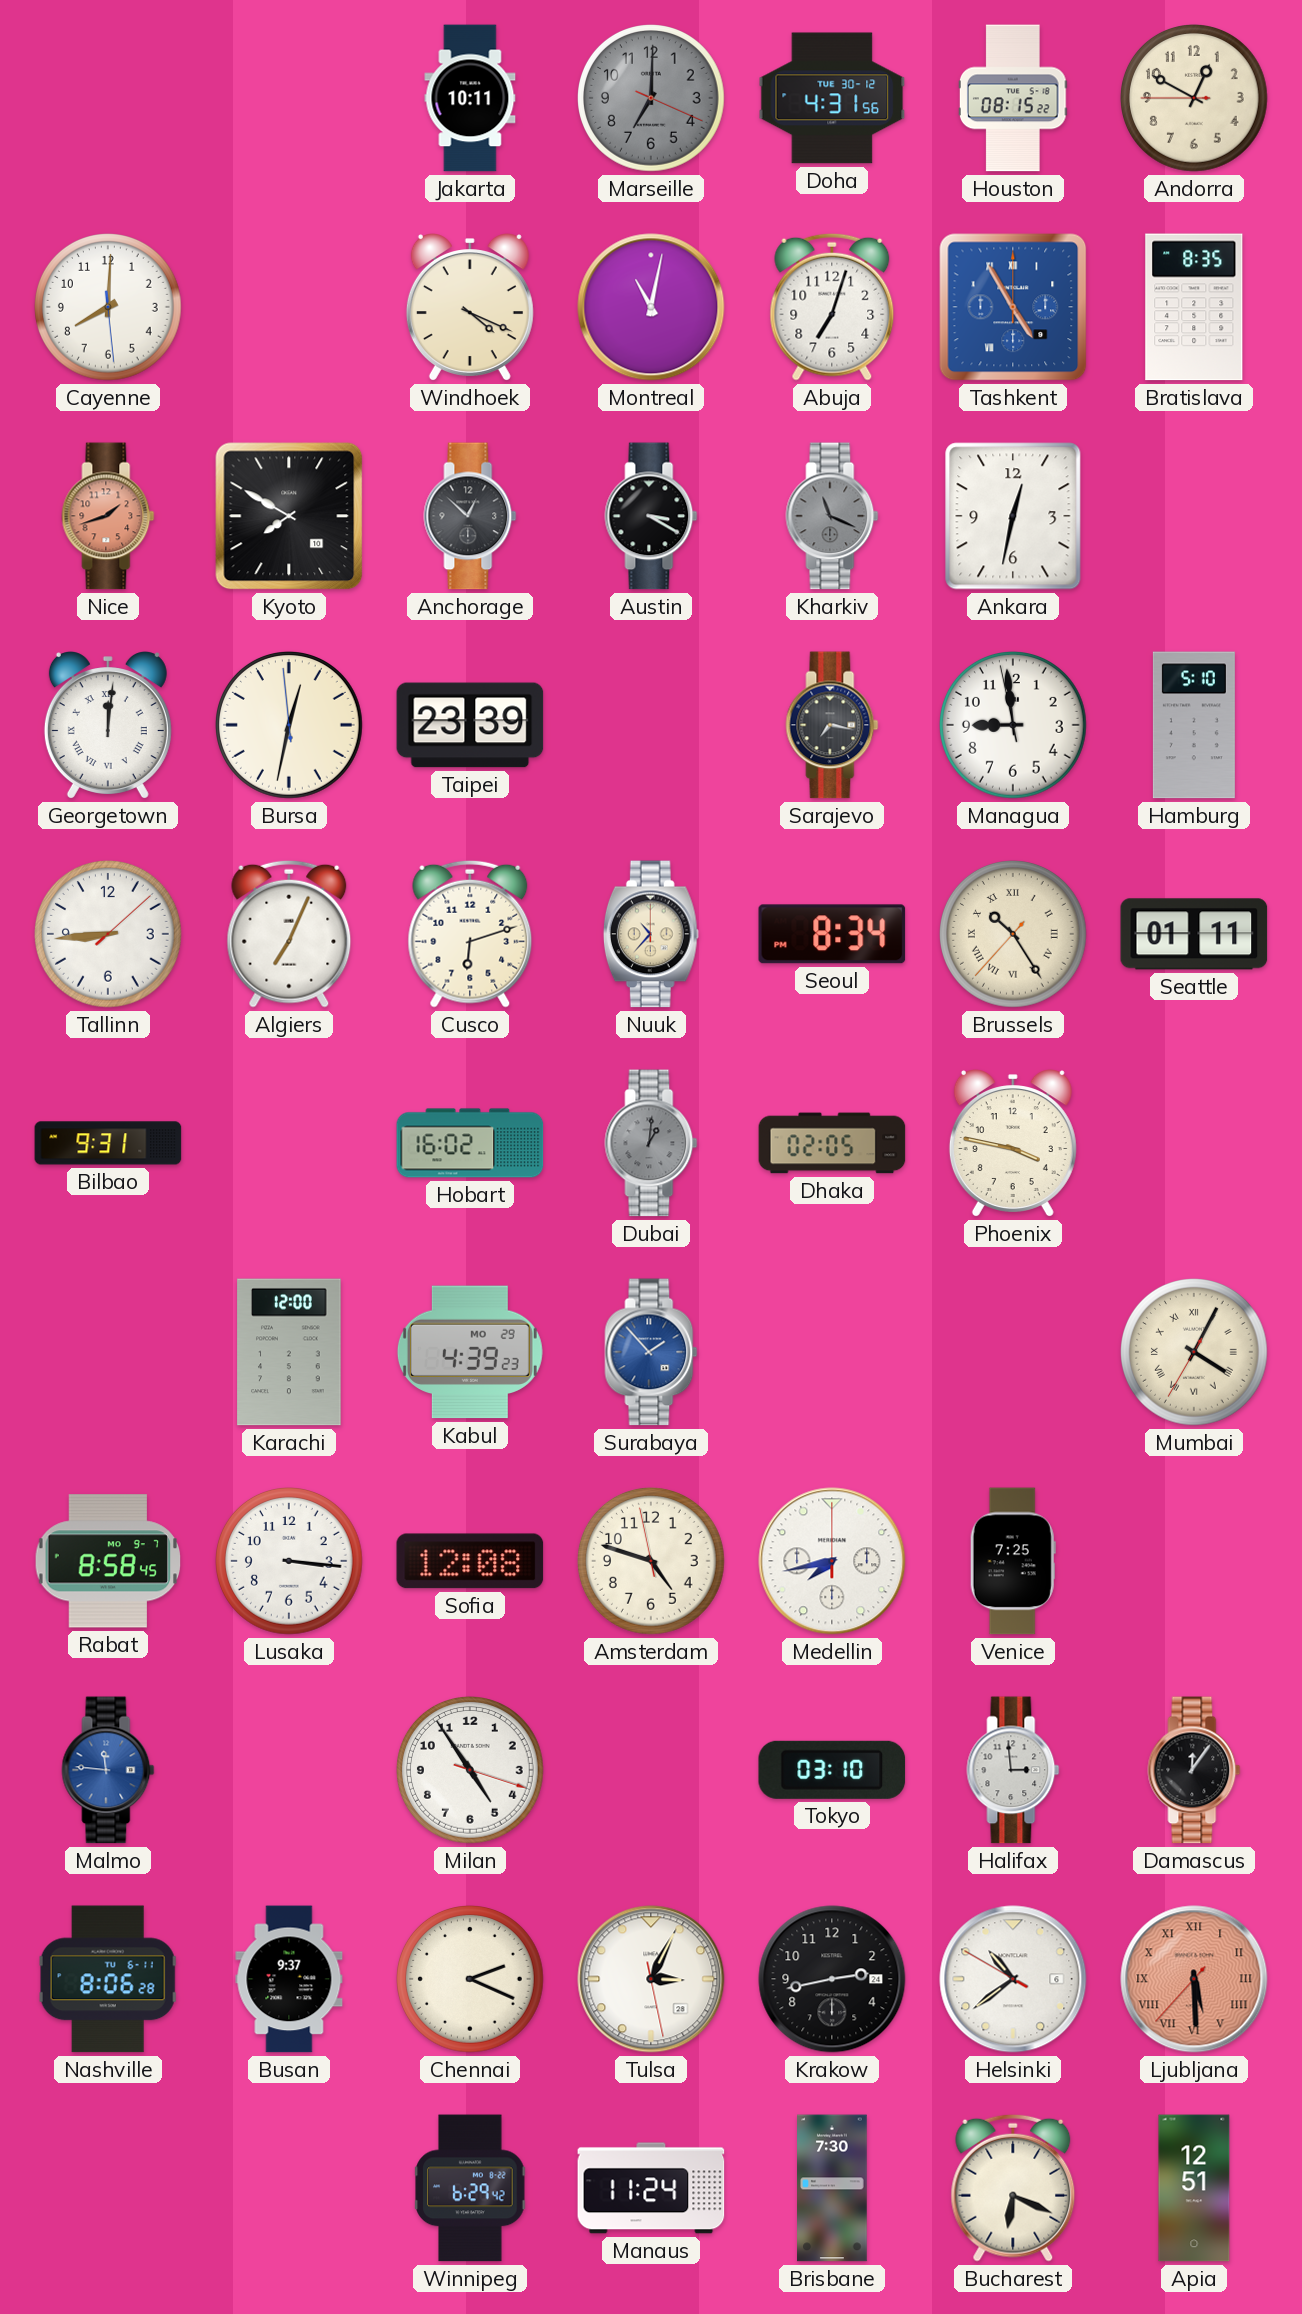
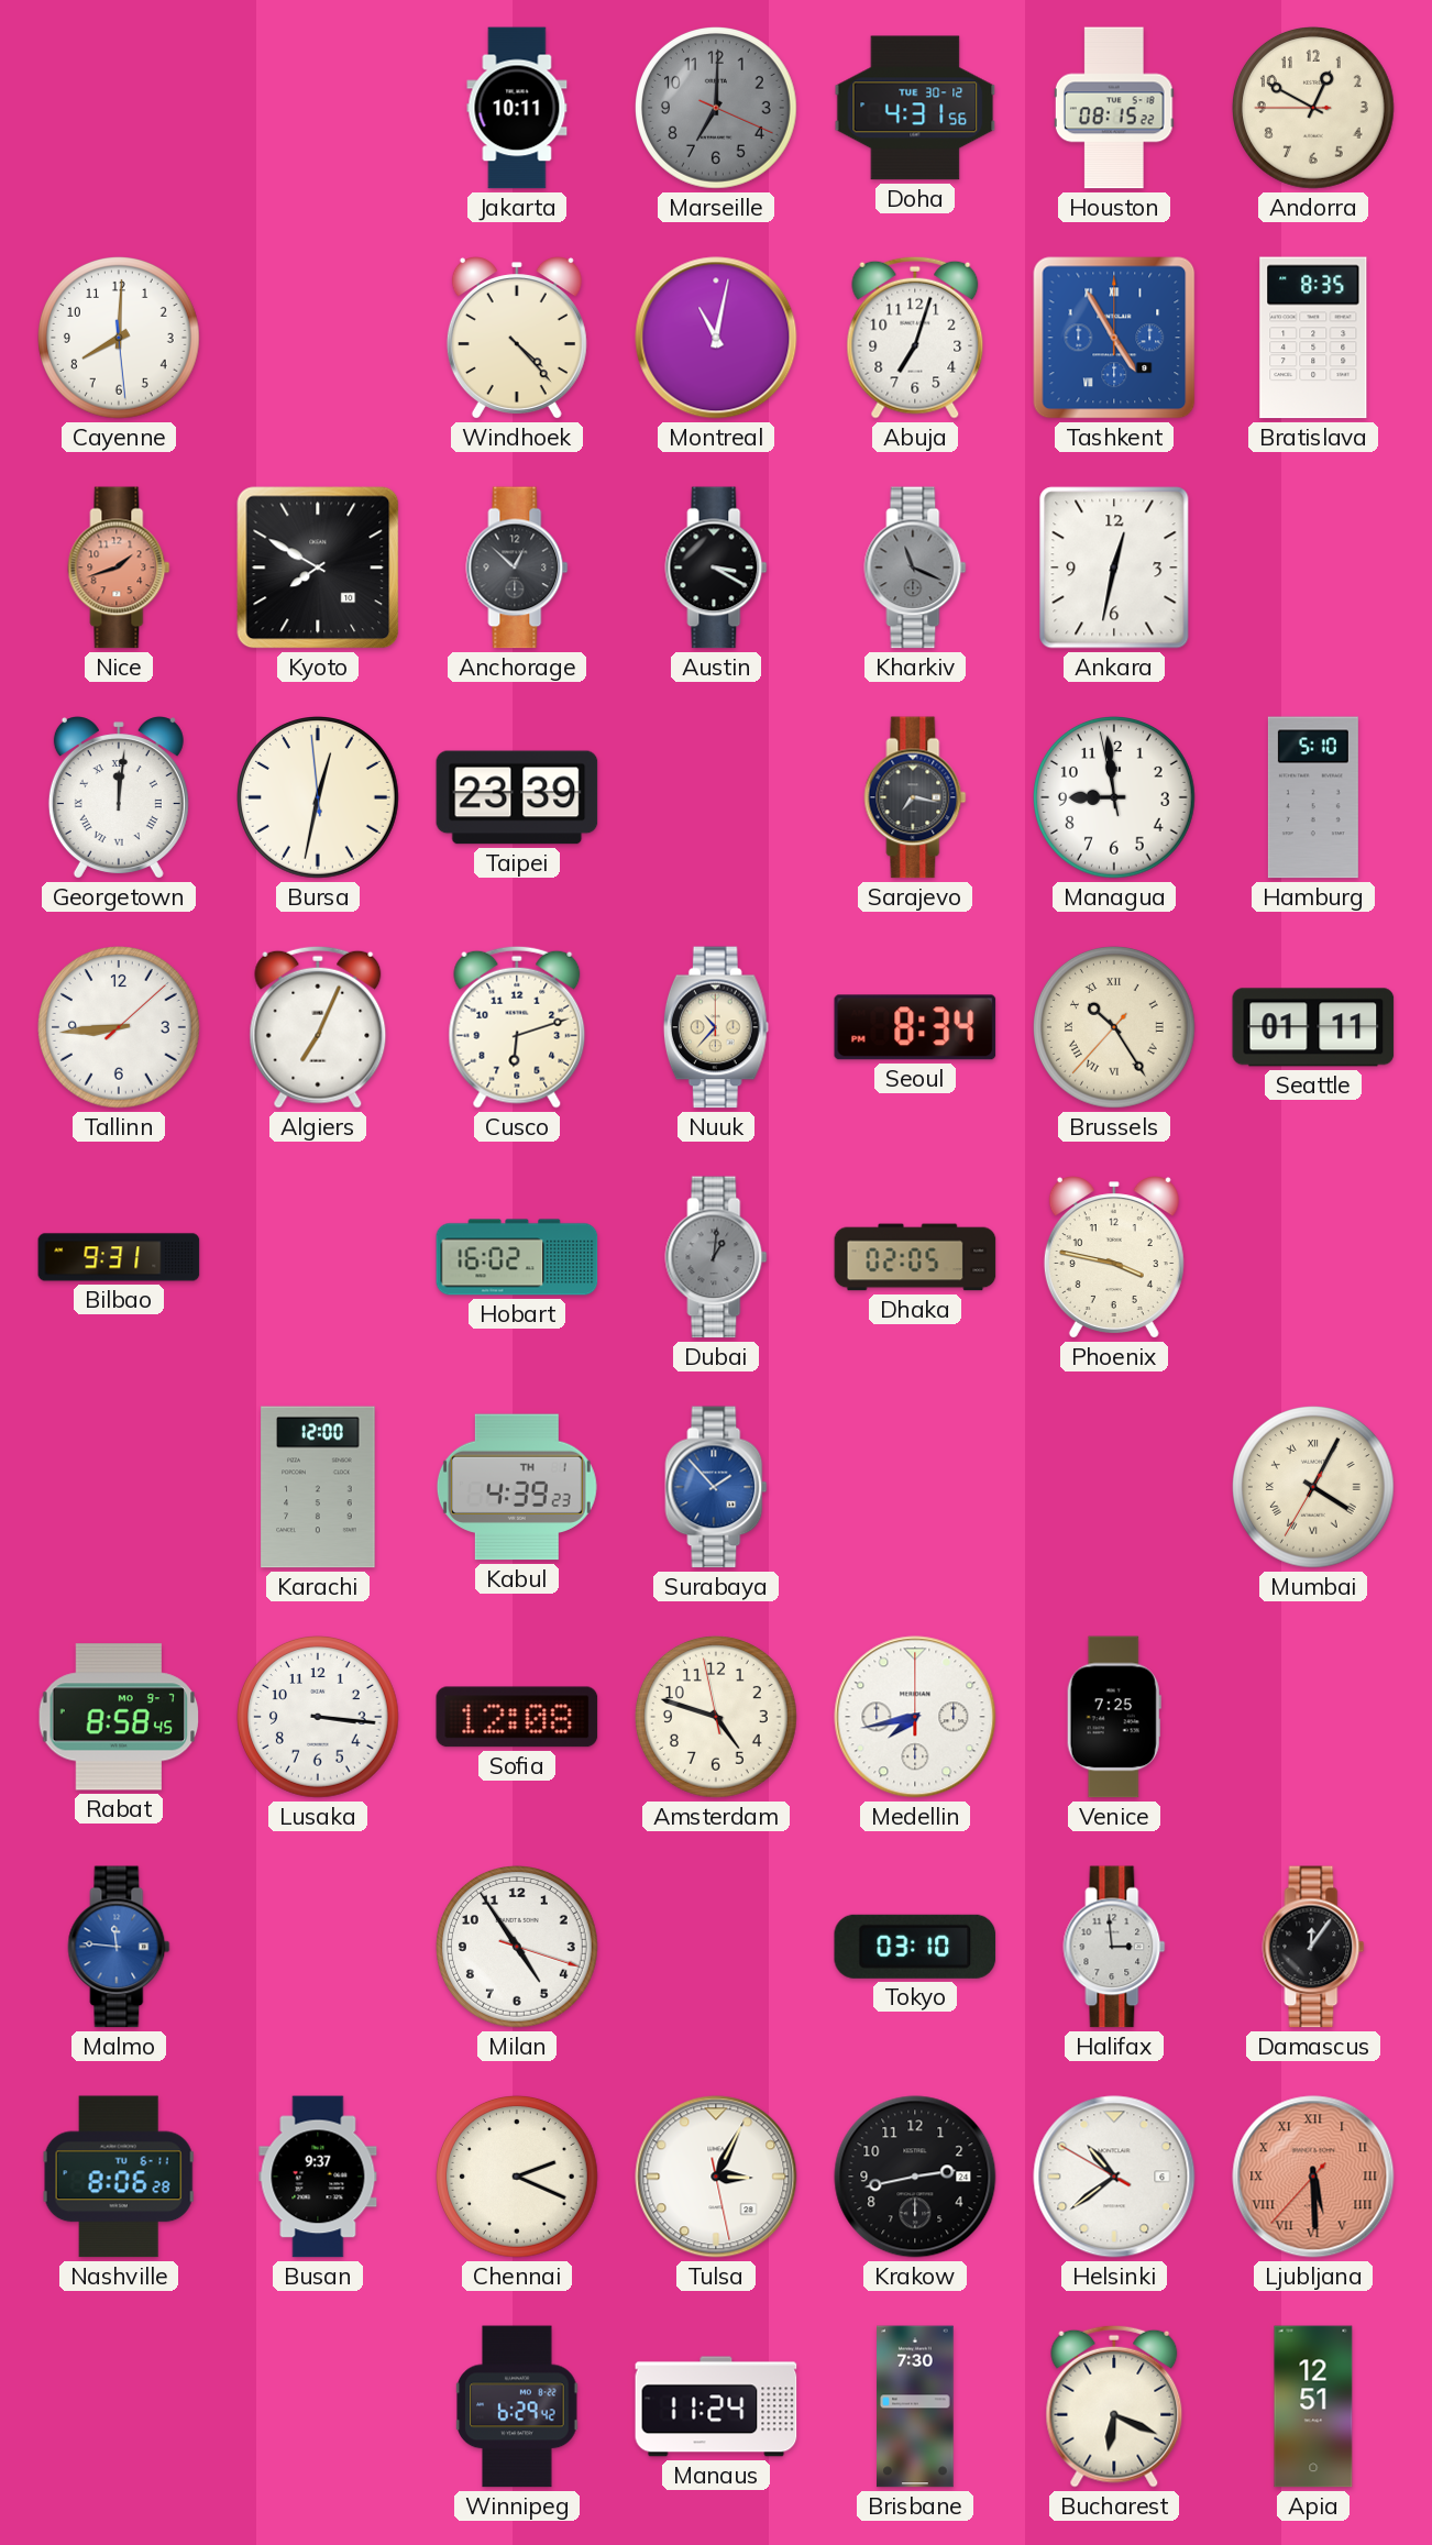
Windhoek: 4:19 -> 4:23
Kabul date: MO 29 -> TH 1
